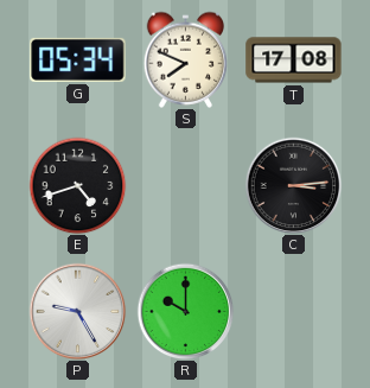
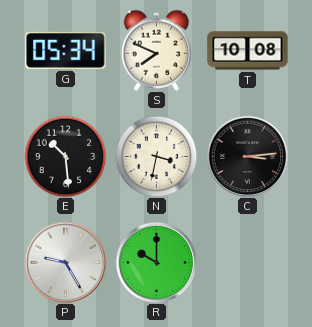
T: 17:08 -> 10:08
E: 4:42 -> 10:29
N: none -> 3:32
